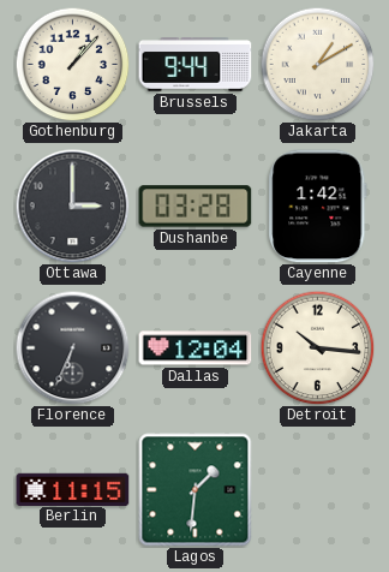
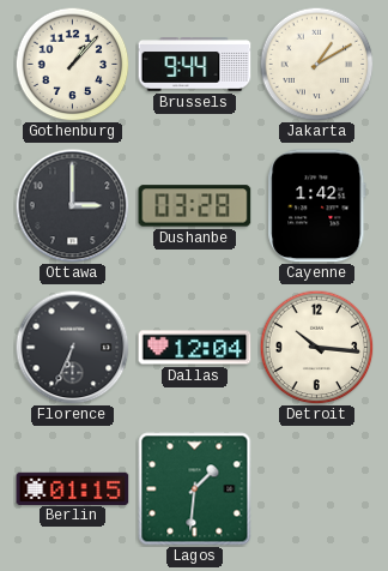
Berlin: 11:15 -> 01:15
